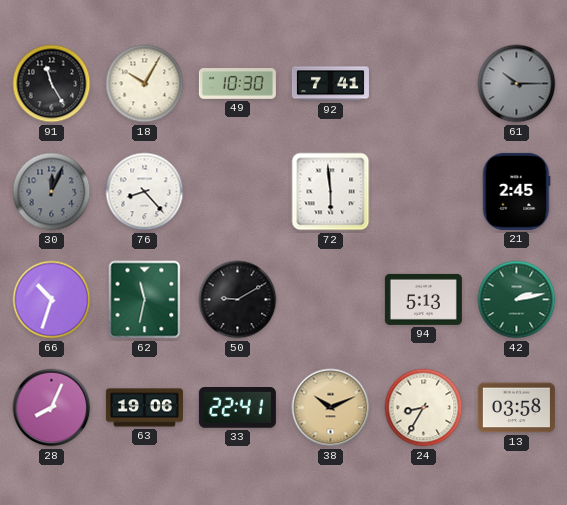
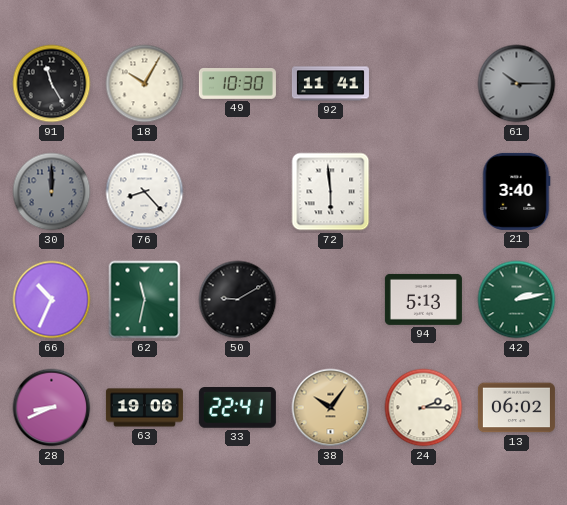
92: 7:41 -> 11:41
30: 12:04 -> 12:00
21: 2:45 -> 3:40
66: 10:33 -> 10:34
28: 8:04 -> 8:41
38: 10:11 -> 10:06
24: 8:35 -> 2:15
13: 03:58 -> 06:02
